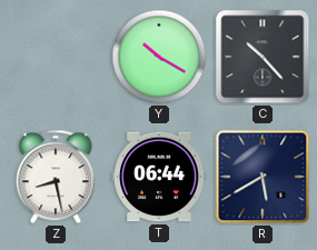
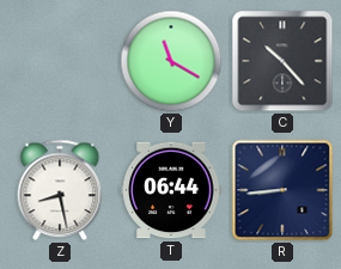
Y: 10:20 -> 11:20
R: 5:40 -> 8:44
